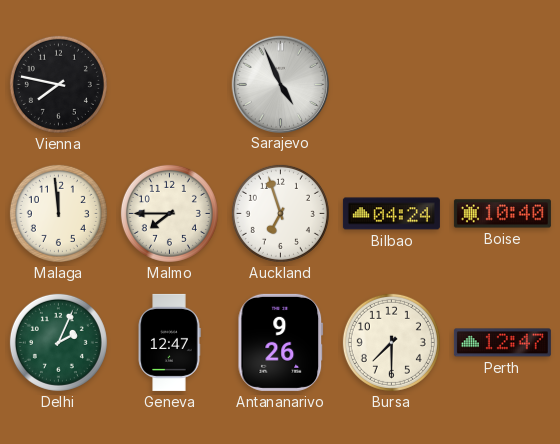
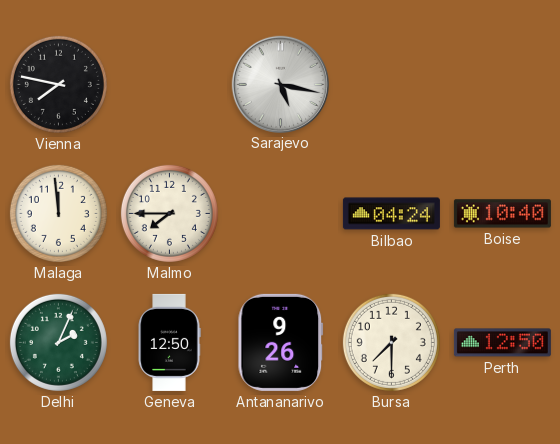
Sarajevo: 4:56 -> 5:17
Auckland: 6:57 -> none
Geneva: 12:47 -> 12:50
Perth: 12:47 -> 12:50
